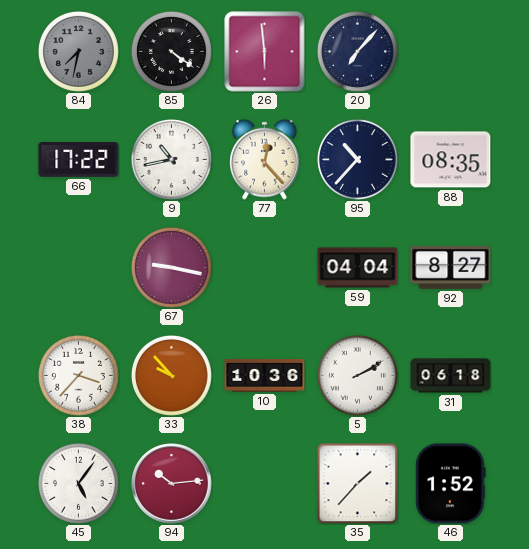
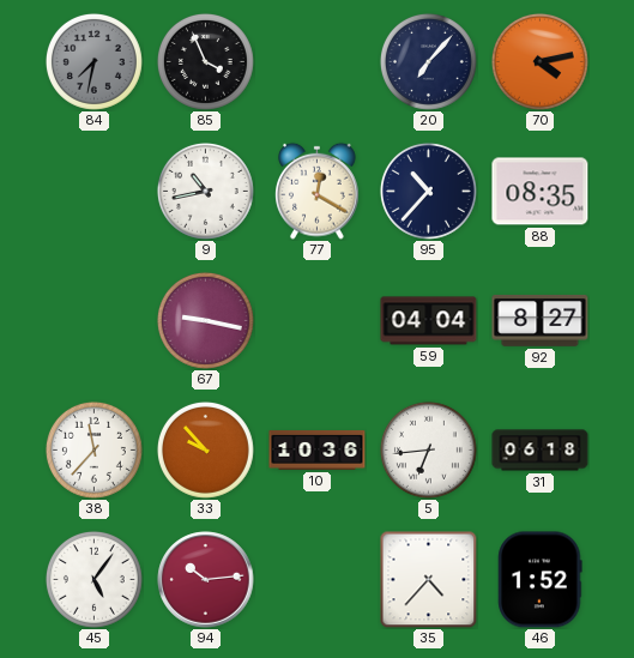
85: 4:21 -> 3:56
26: 5:59 -> none
70: none -> 4:13
66: 17:22 -> none
77: 12:23 -> 12:20
38: 3:37 -> 11:37
5: 2:10 -> 6:44
35: 1:37 -> 4:37
